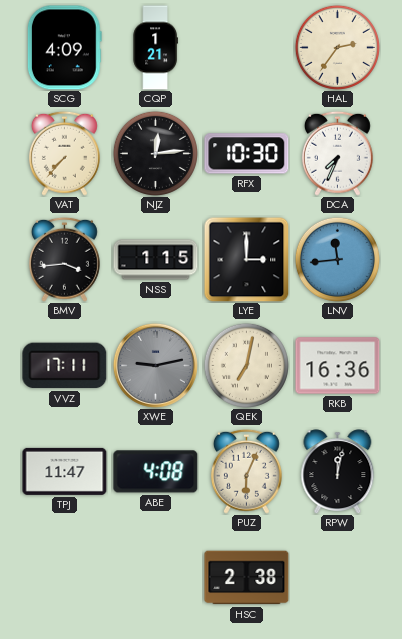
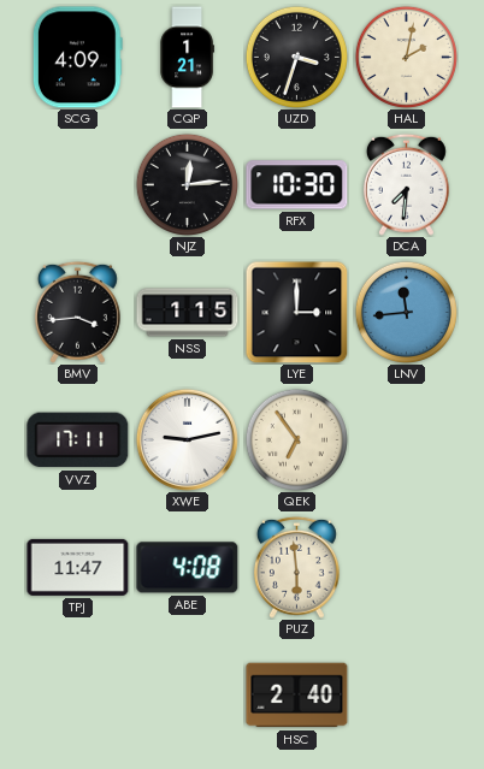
UZD: none -> 3:33
HAL: 2:36 -> 2:02
VAT: 7:37 -> none
DCA: 7:34 -> 7:31
XWE dial: grey -> white
QEK: 7:02 -> 6:54
RKB: 16:36 -> none
PUZ: 6:04 -> 5:59
RPW: 12:02 -> none
HSC: 2:38 -> 2:40
